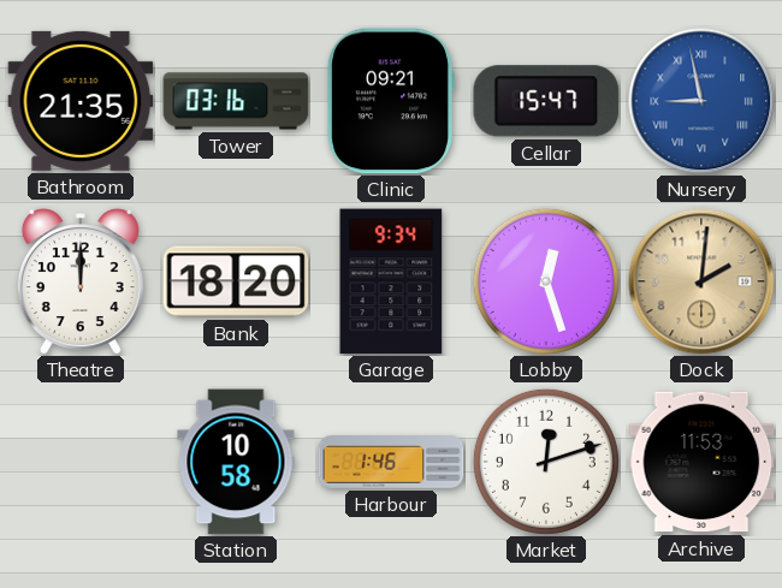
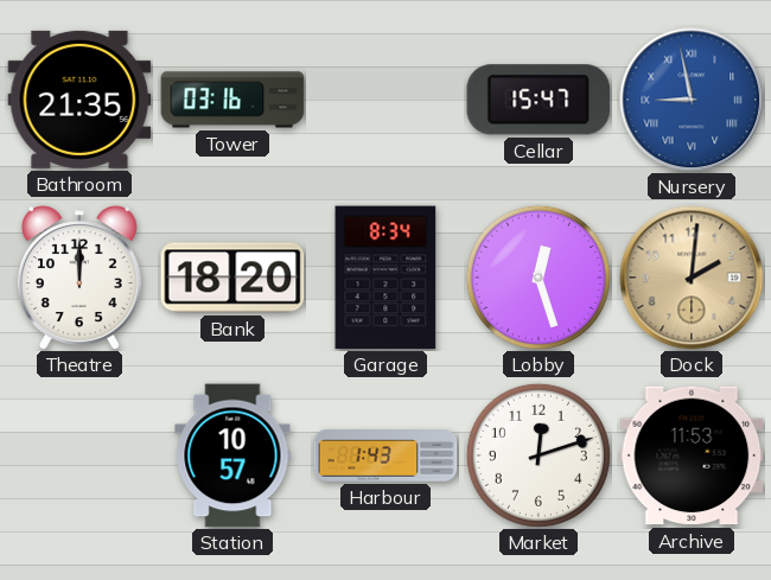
Clinic: 09:21 -> none
Garage: 9:34 -> 8:34
Station: 10:58 -> 10:57
Harbour: 1:46 -> 1:43
